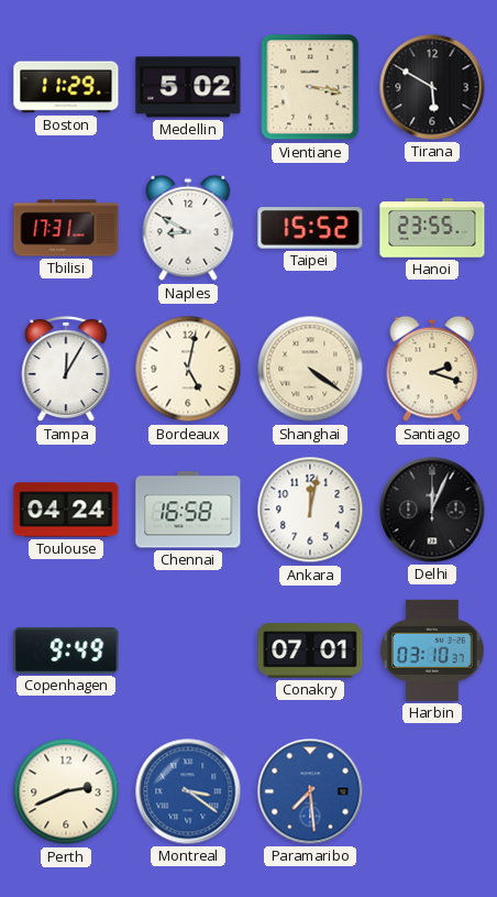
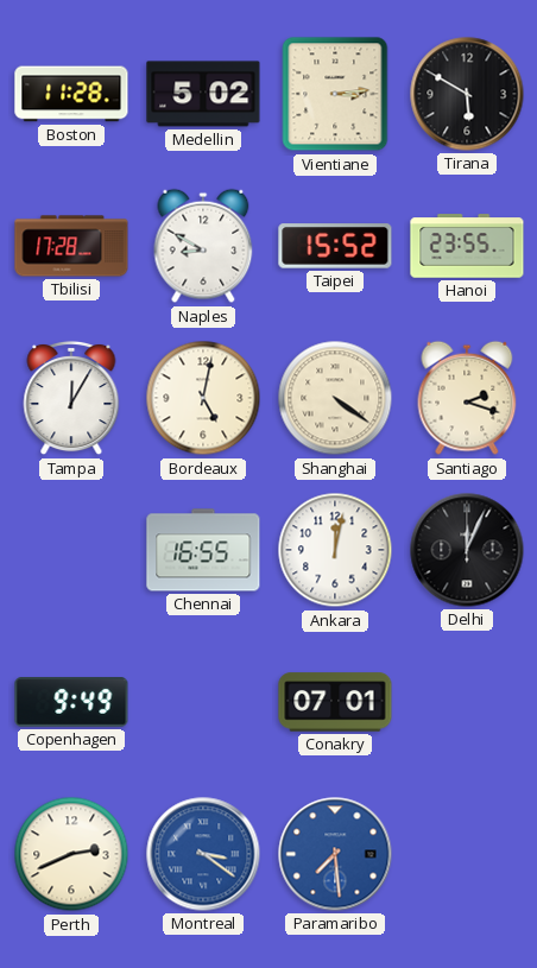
Boston: 11:29 -> 11:28
Vientiane: 3:17 -> 3:14
Tbilisi: 17:31 -> 17:28
Toulouse: 04:24 -> none
Chennai: 16:58 -> 16:55
Harbin: 03:10 -> none
